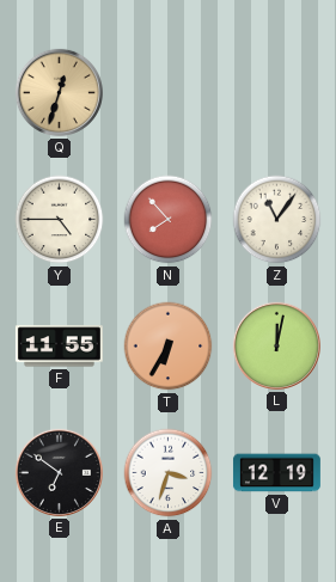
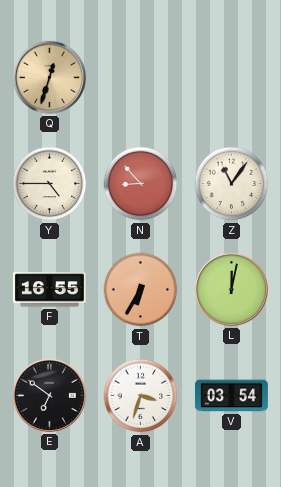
N: 7:53 -> 8:53
F: 11:55 -> 16:55
V: 12:19 -> 03:54
